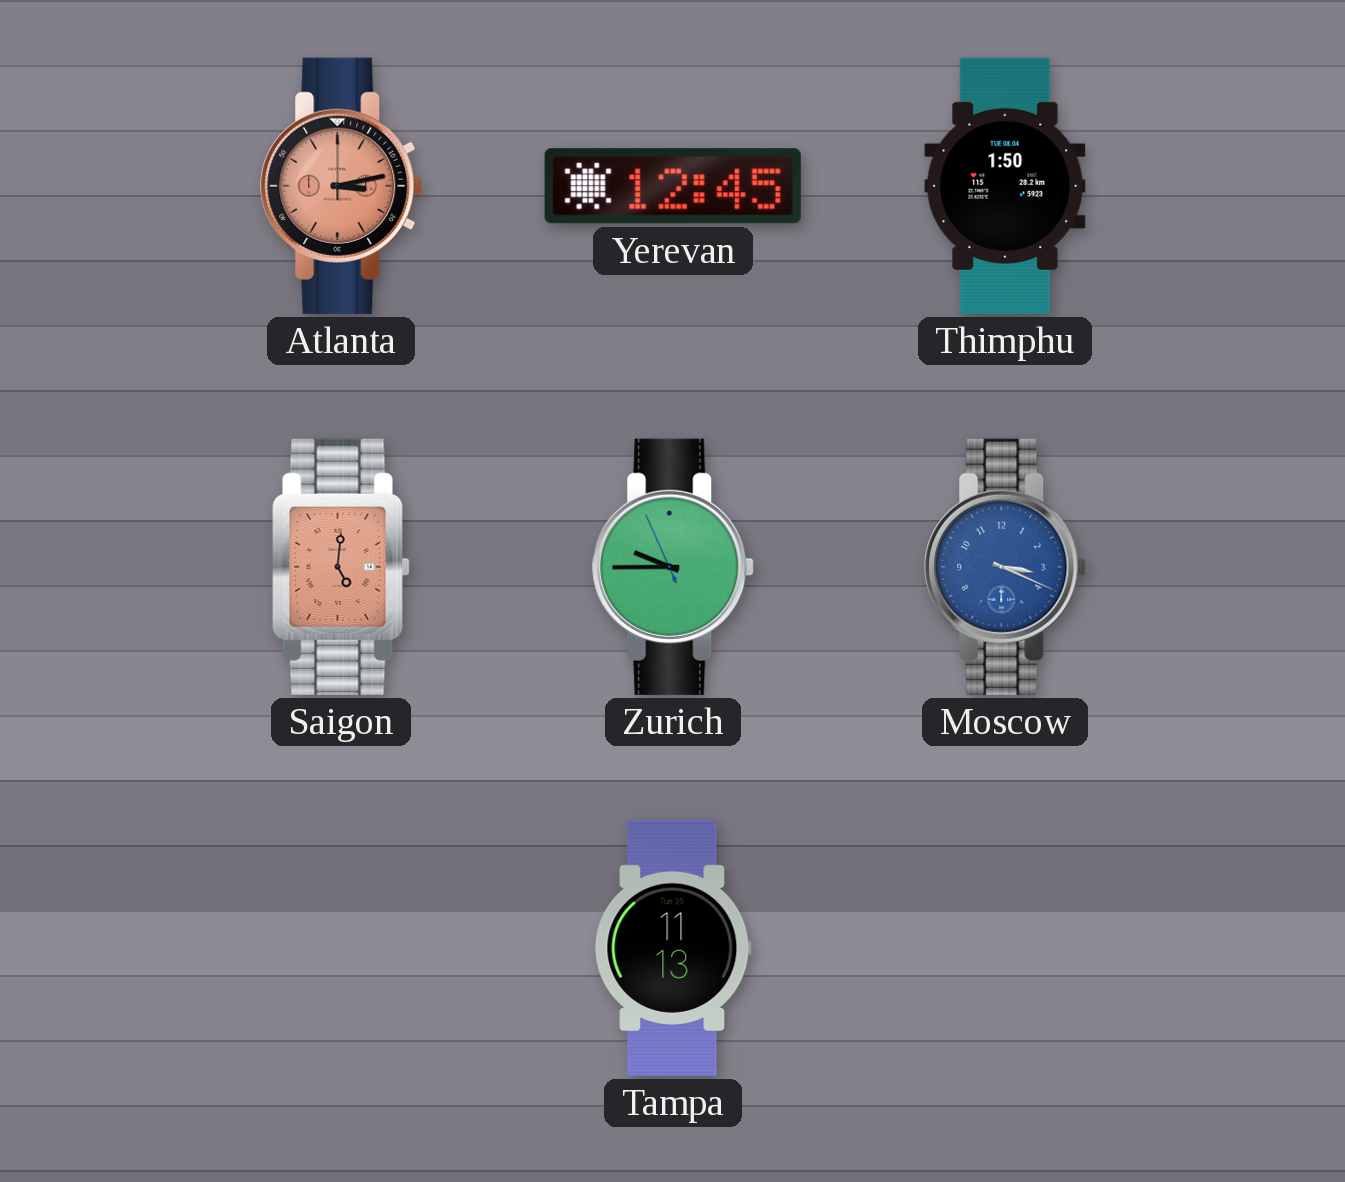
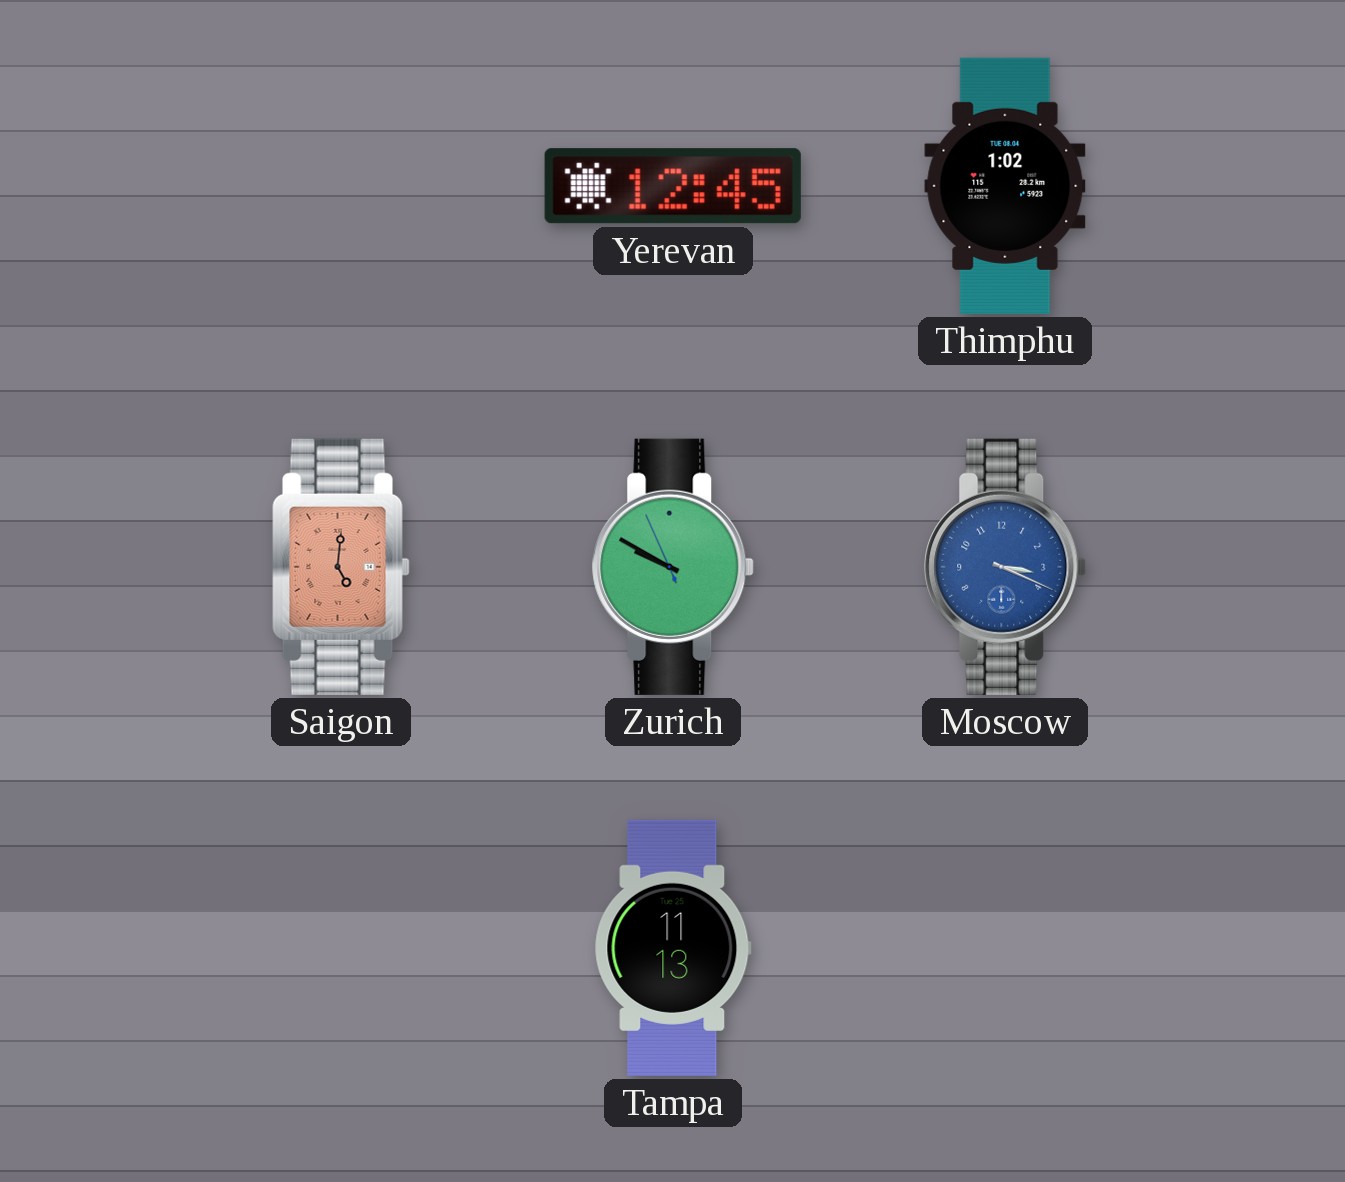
Atlanta: 3:13 -> none
Thimphu: 1:50 -> 1:02
Zurich: 9:44 -> 9:49
